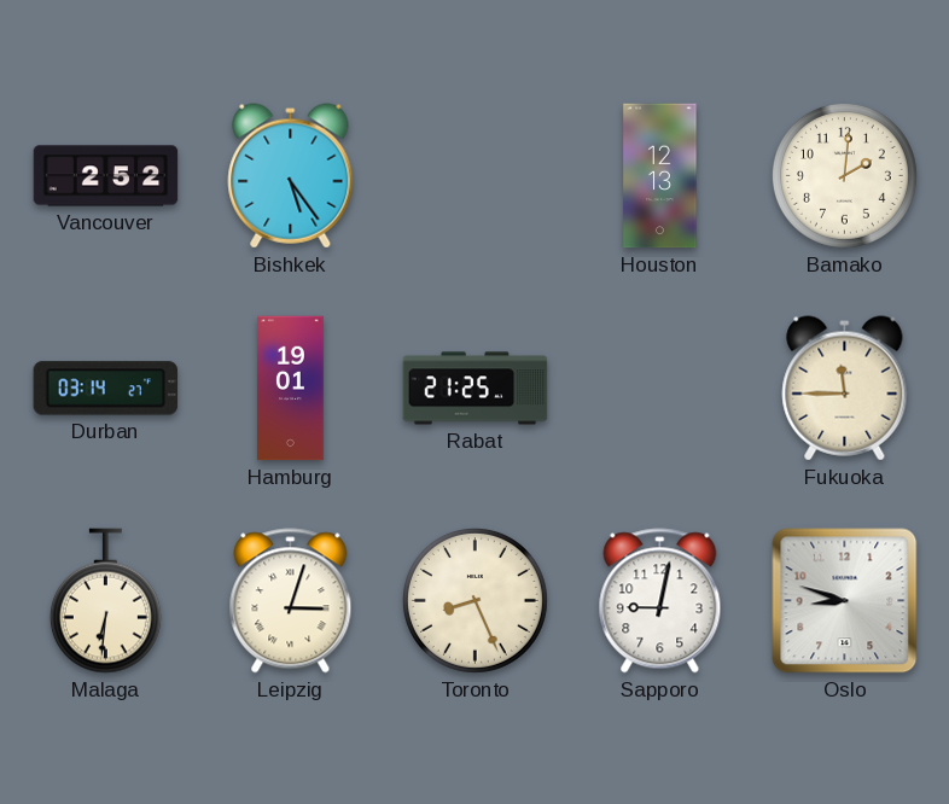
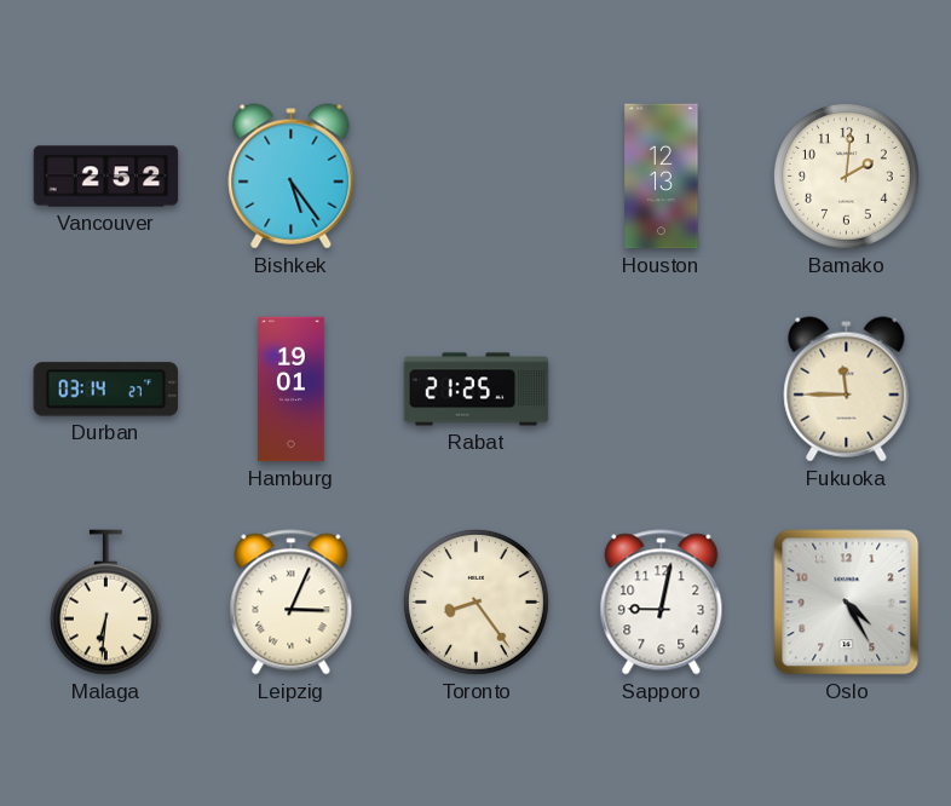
Leipzig: 3:03 -> 3:04
Toronto: 8:26 -> 8:24
Oslo: 8:48 -> 4:25
